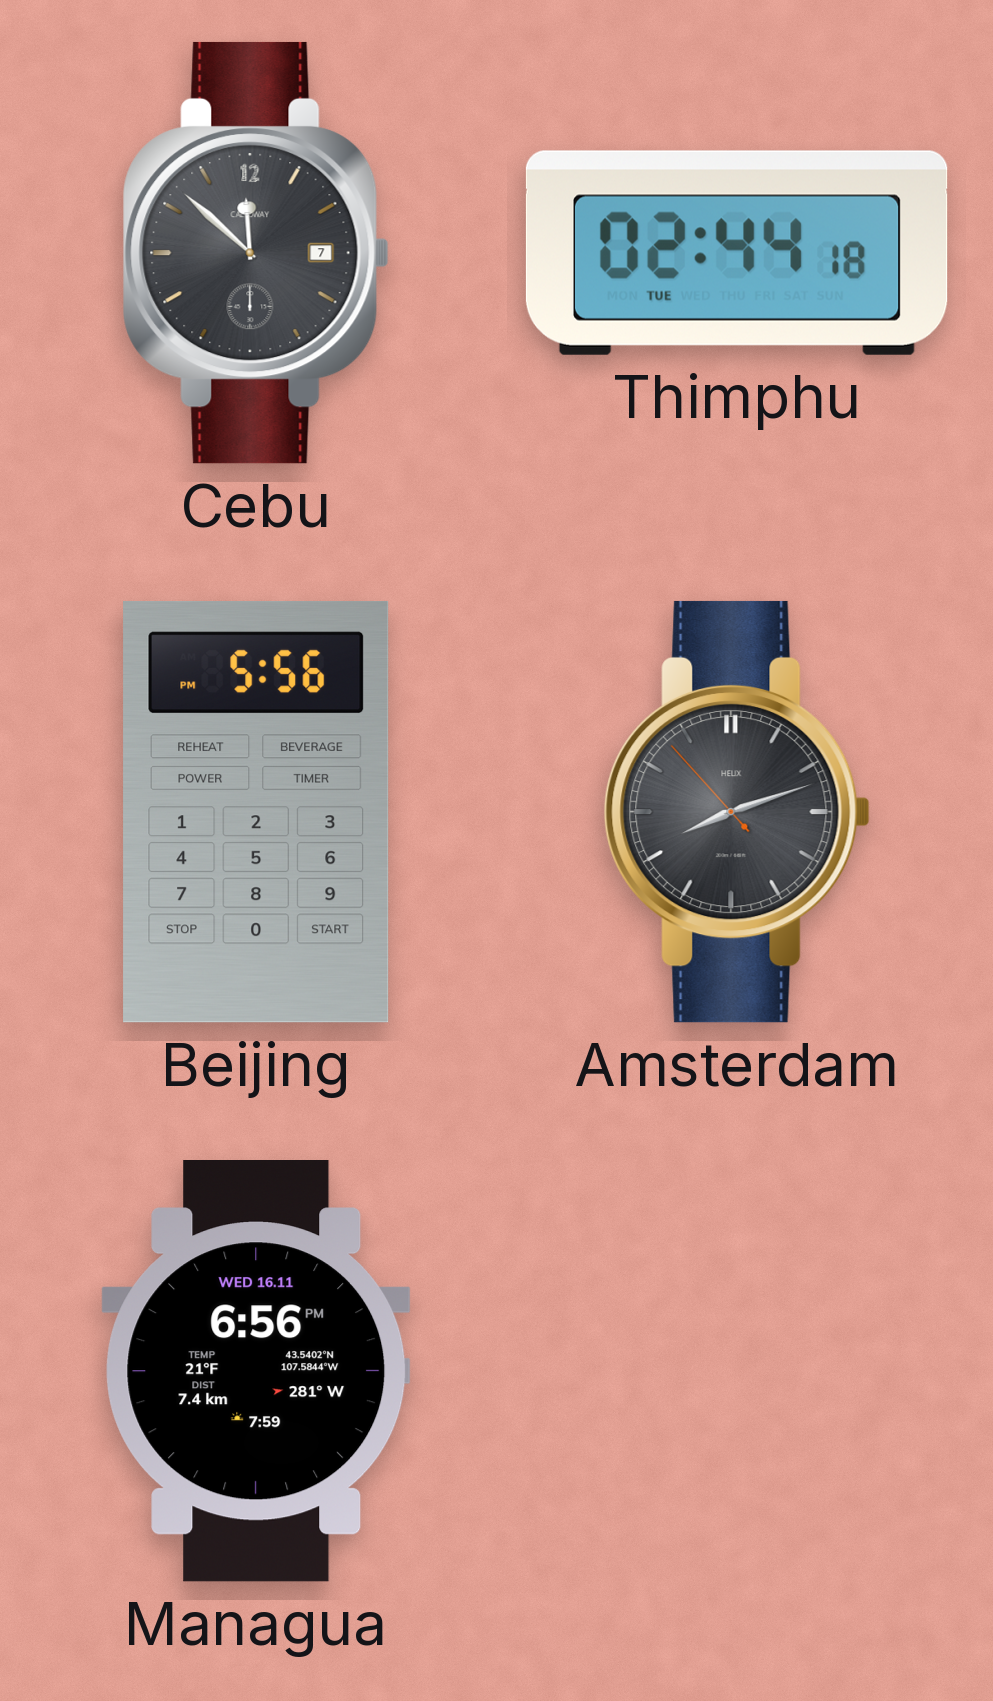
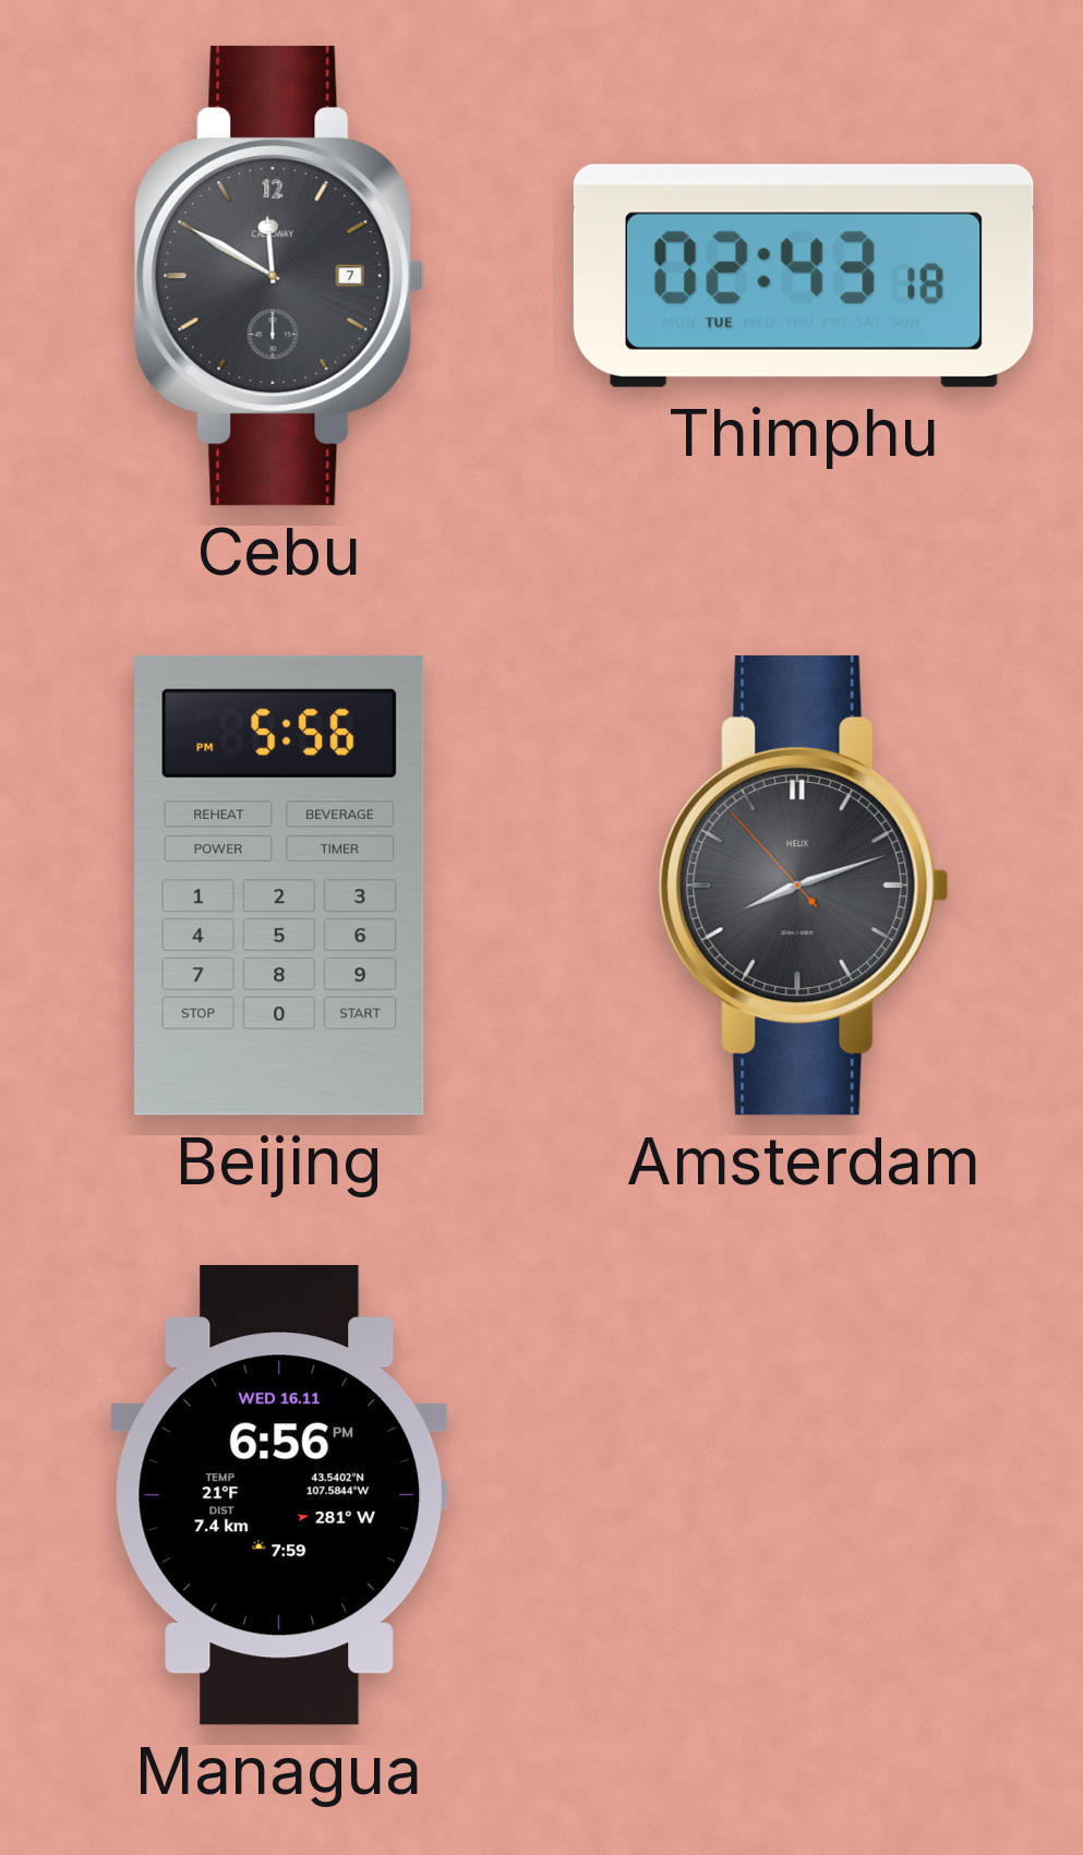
Cebu: 11:52 -> 11:50
Thimphu: 02:44 -> 02:43
